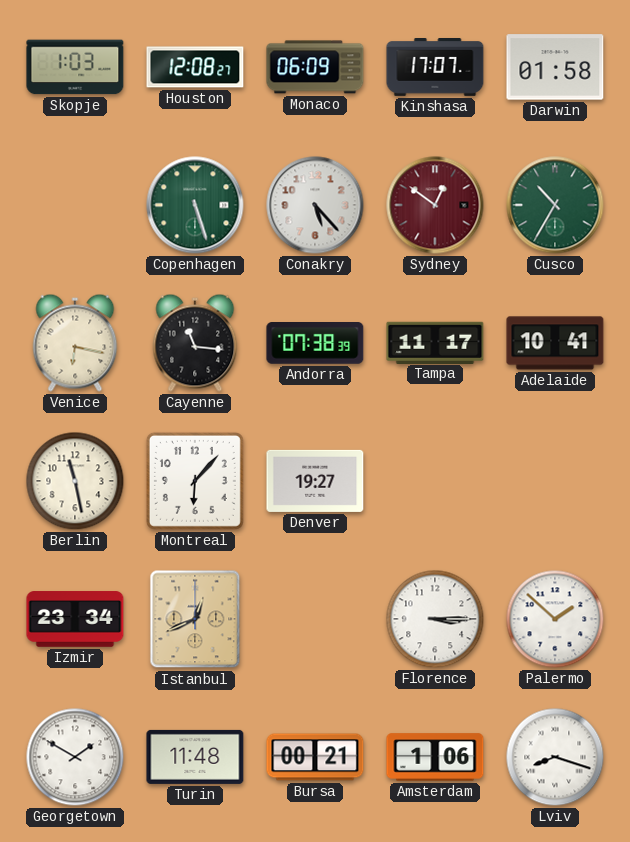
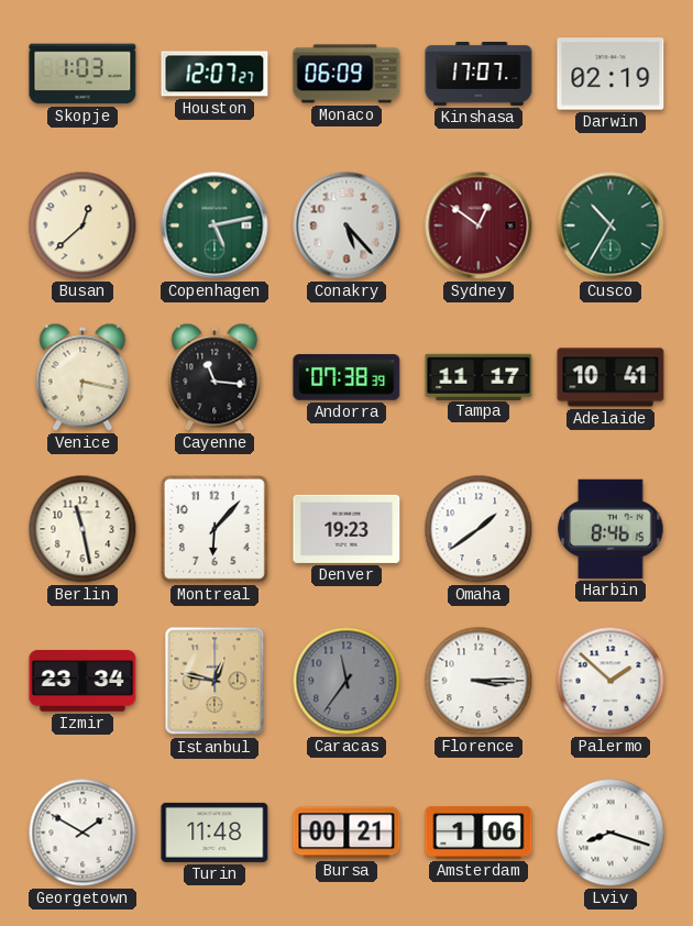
Houston: 12:08 -> 12:07
Darwin: 01:58 -> 02:19
Busan: none -> 12:38
Copenhagen: 5:27 -> 5:13
Denver: 19:27 -> 19:23
Omaha: none -> 1:39
Harbin: none -> 8:46
Istanbul: 12:41 -> 12:47
Caracas: none -> 11:36
